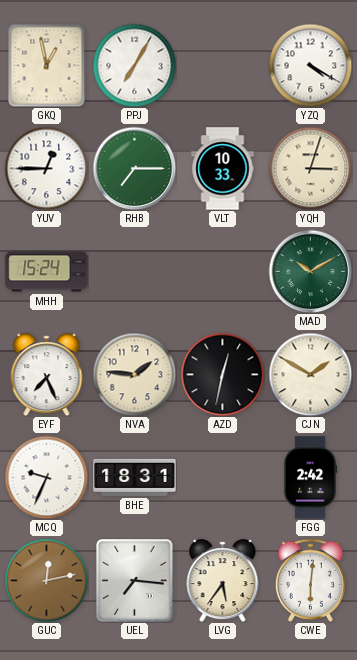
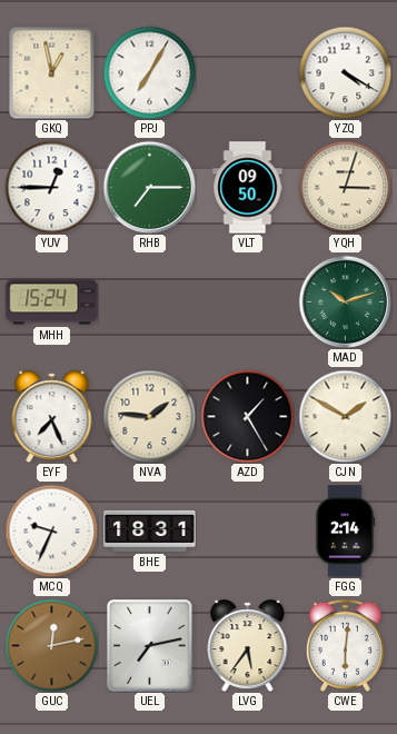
VLT: 10:33 -> 09:50
MAD: 10:10 -> 10:12
AZD: 12:32 -> 1:25
FGG: 2:42 -> 2:14
UEL: 7:16 -> 7:13
